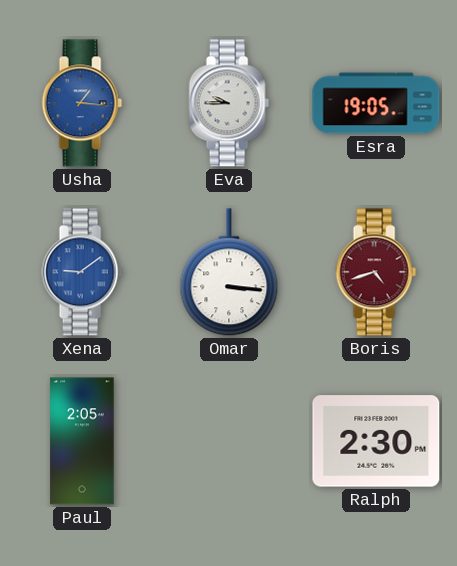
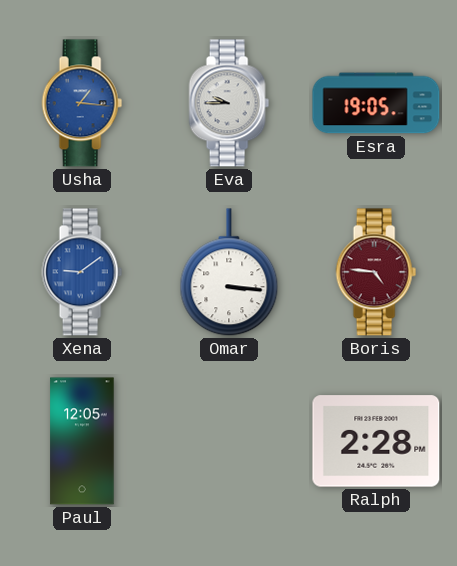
Boris: 4:42 -> 4:46
Paul: 2:05 -> 12:05
Ralph: 2:30 -> 2:28
